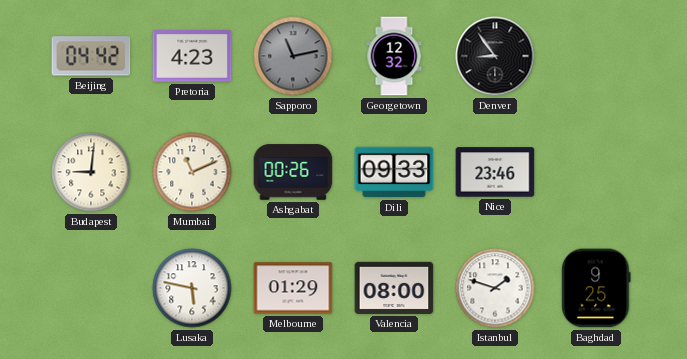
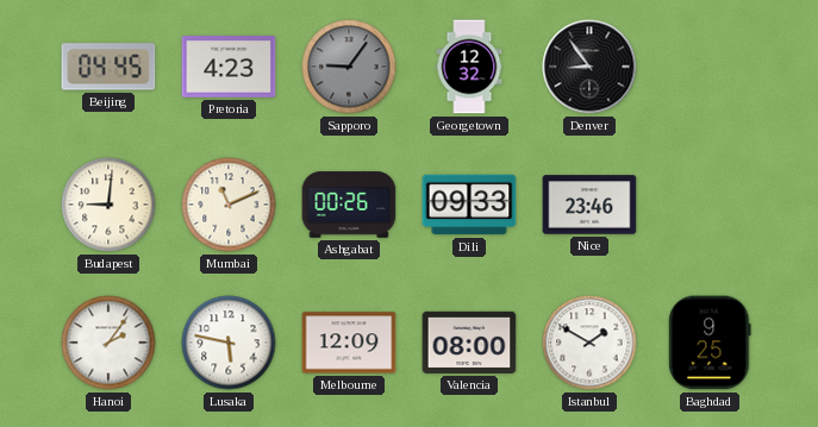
Beijing: 04:42 -> 04:45
Sapporo: 11:13 -> 9:06
Hanoi: none -> 2:06
Melbourne: 01:29 -> 12:09
Istanbul: 1:48 -> 1:50
